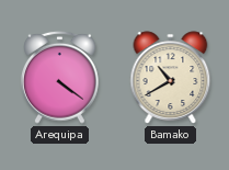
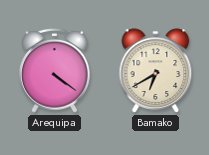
Bamako: 10:40 -> 6:40
